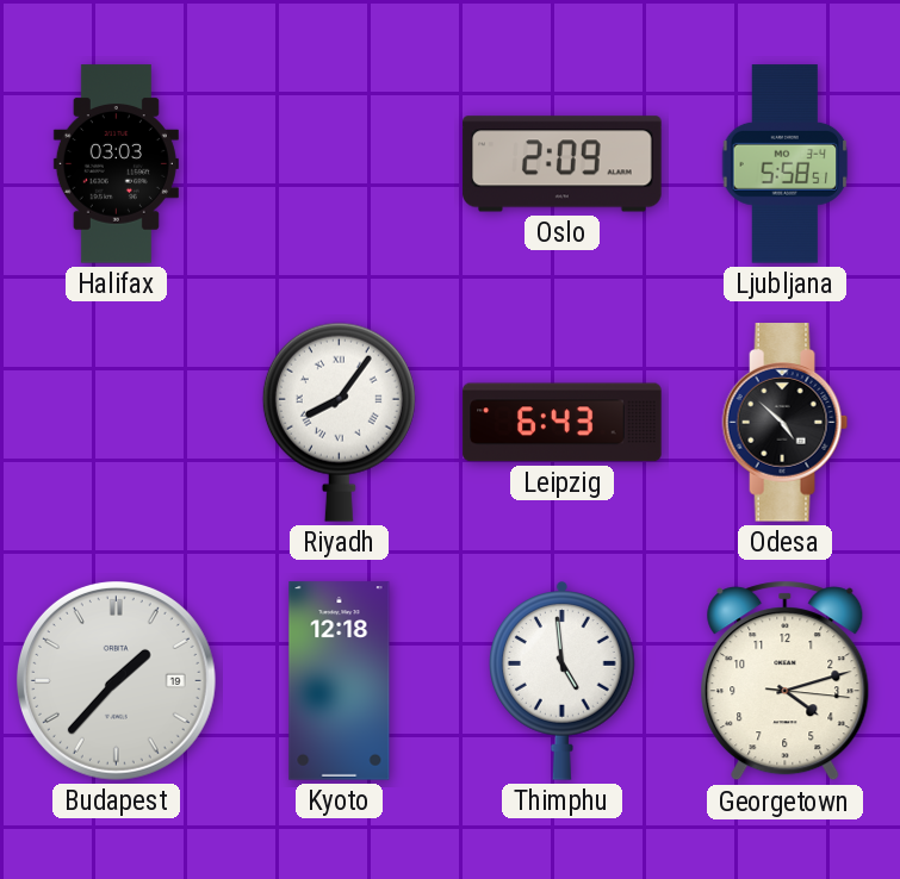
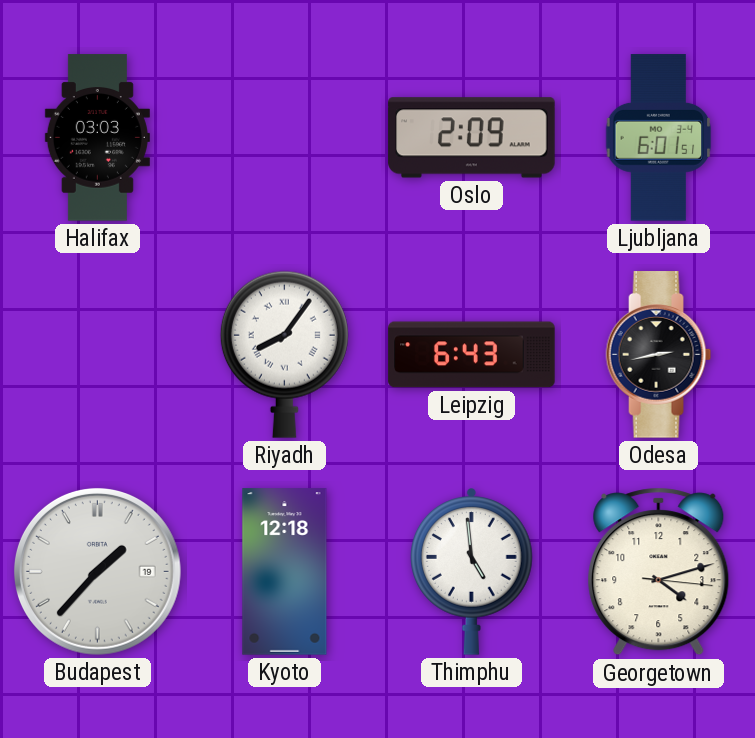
Ljubljana: 5:58 -> 6:01
Odesa: 4:52 -> 2:43
